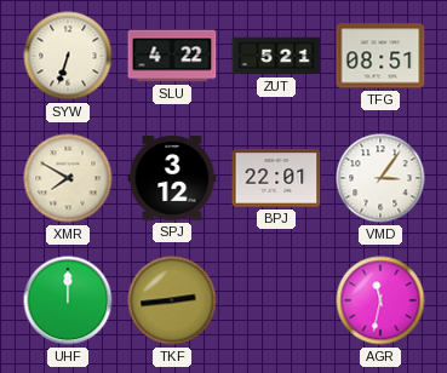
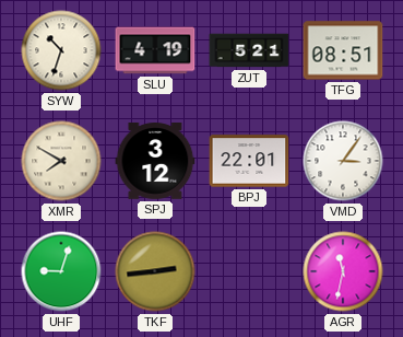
SYW: 6:33 -> 10:33
SLU: 4:22 -> 4:19
UHF: 12:00 -> 9:03
